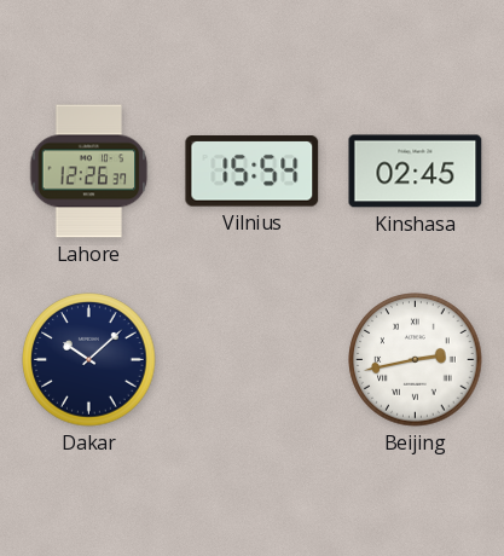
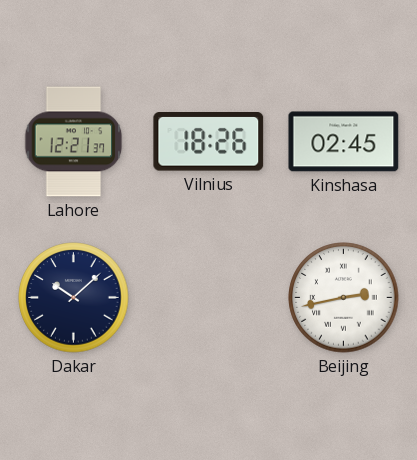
Lahore: 12:26 -> 12:21
Vilnius: 15:54 -> 18:26
